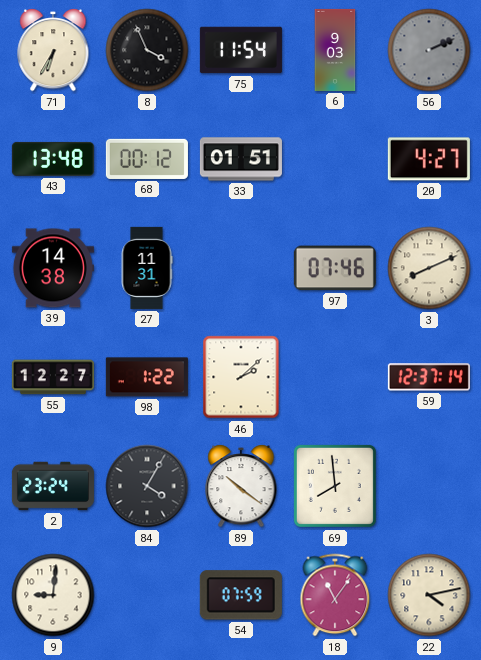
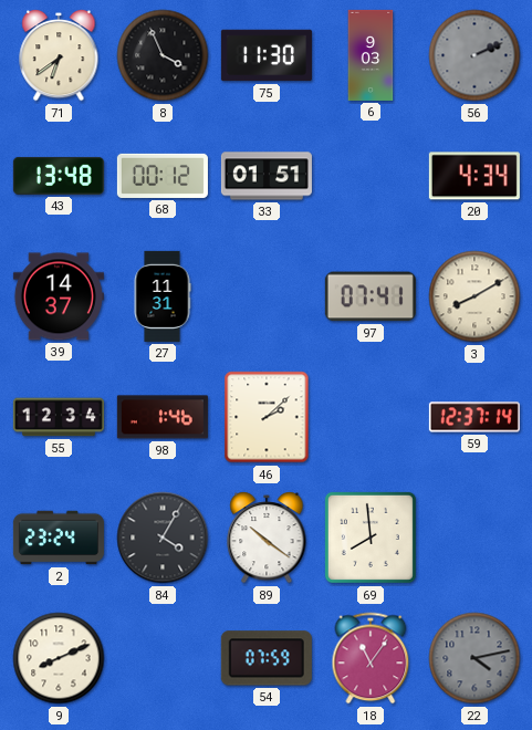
71: 6:35 -> 6:39
75: 11:54 -> 11:30
20: 4:27 -> 4:34
39: 14:38 -> 14:37
97: 07:46 -> 07:41
3: 8:11 -> 8:10
55: 12:27 -> 12:34
98: 1:22 -> 1:46
9: 9:01 -> 8:11
22 dial: cream -> grey
